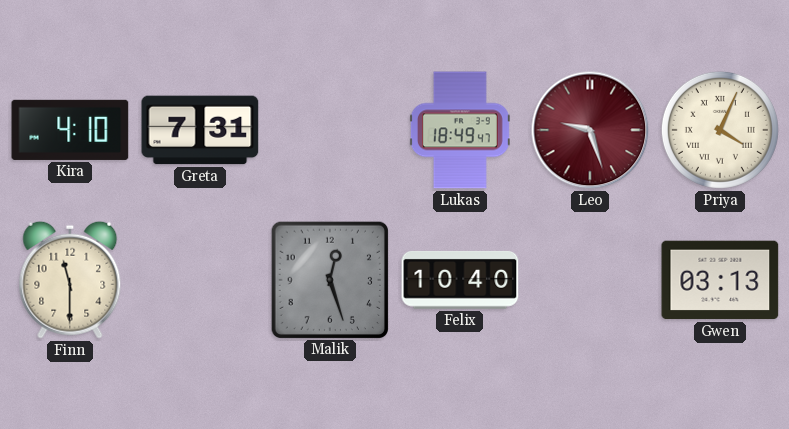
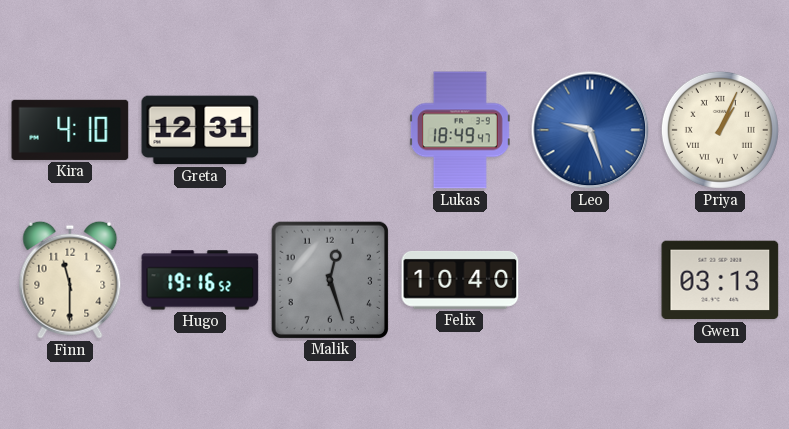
Greta: 7:31 -> 12:31
Leo dial: burgundy -> blue
Priya: 4:04 -> 1:04
Hugo: none -> 19:16
